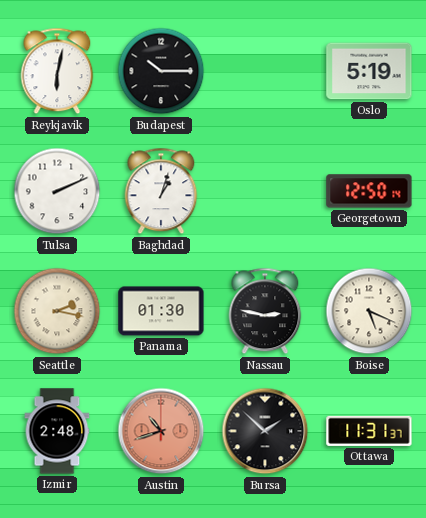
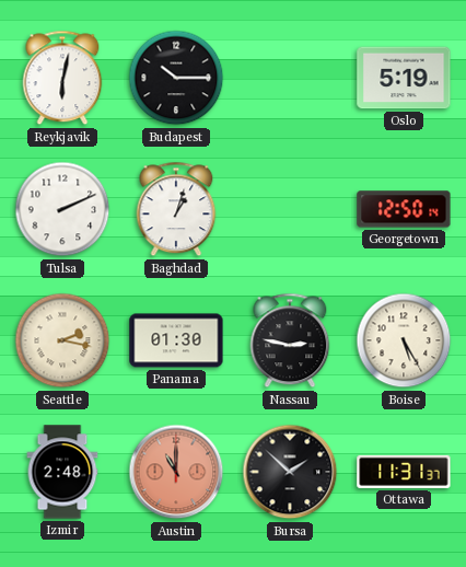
Boise: 5:19 -> 5:25
Austin: 10:42 -> 11:00
